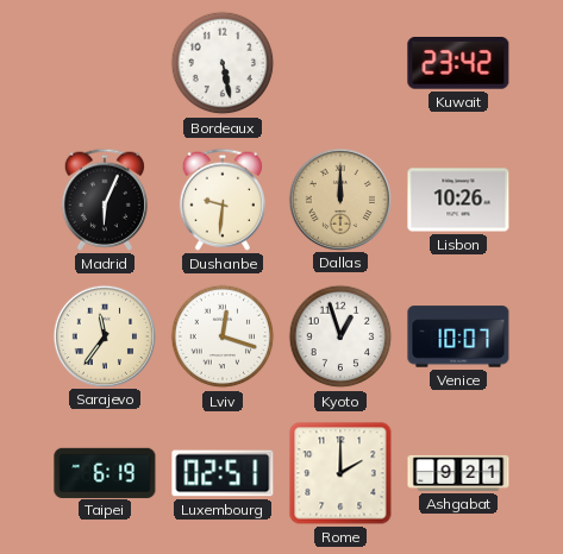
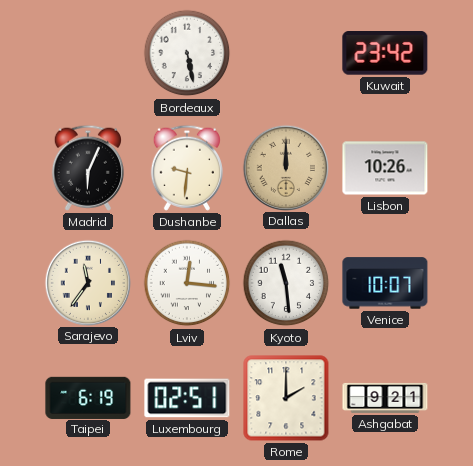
Lviv: 12:18 -> 12:16
Kyoto: 12:57 -> 11:29
